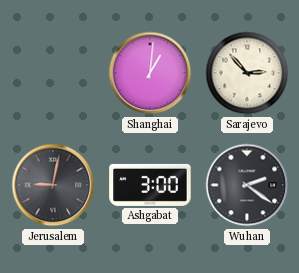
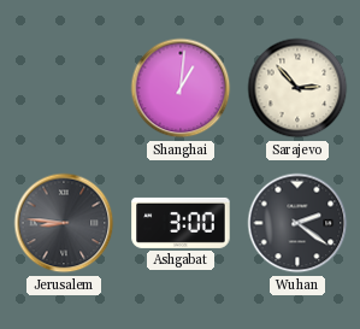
Jerusalem: 9:02 -> 8:46
